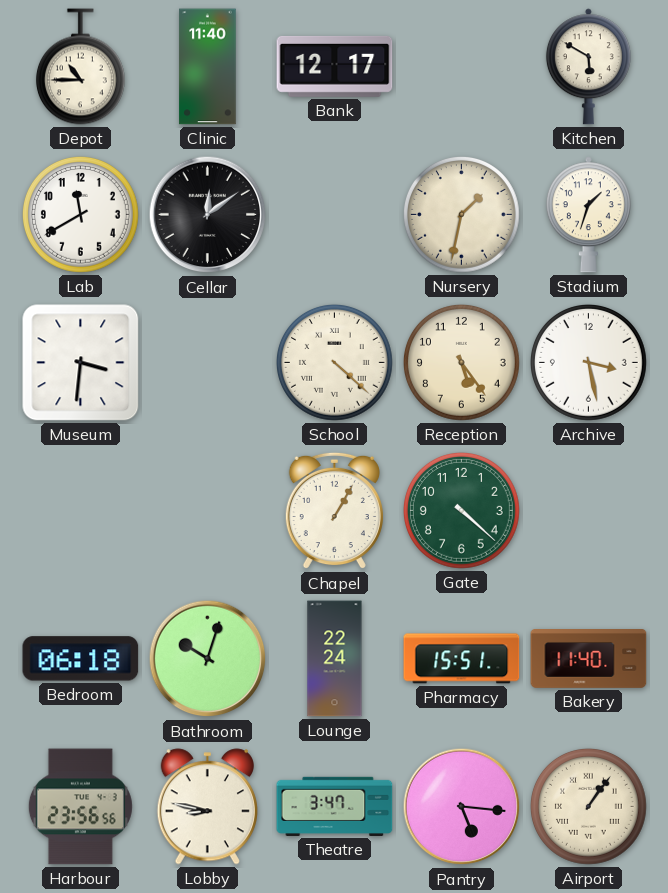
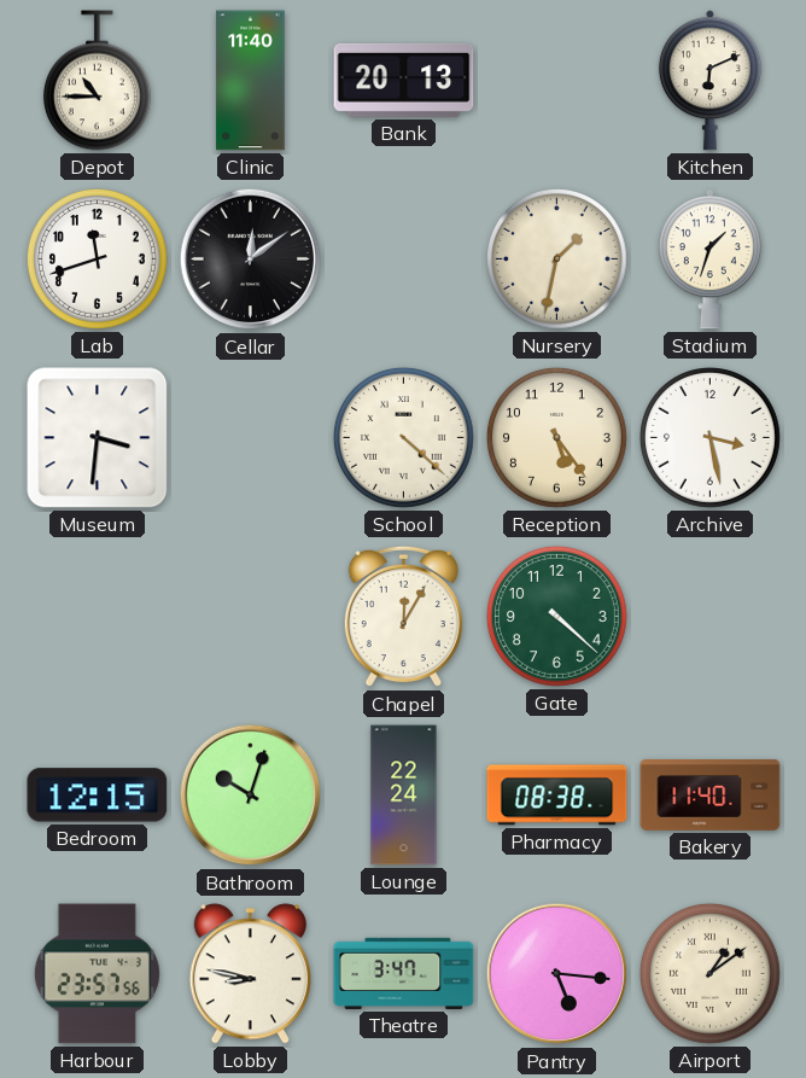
Bank: 12:17 -> 20:13
Kitchen: 5:50 -> 6:11
Lab: 11:40 -> 11:42
Chapel: 1:05 -> 12:05
Bedroom: 06:18 -> 12:15
Pharmacy: 15:51 -> 08:38
Harbour: 23:56 -> 23:57
Airport: 1:06 -> 1:09
